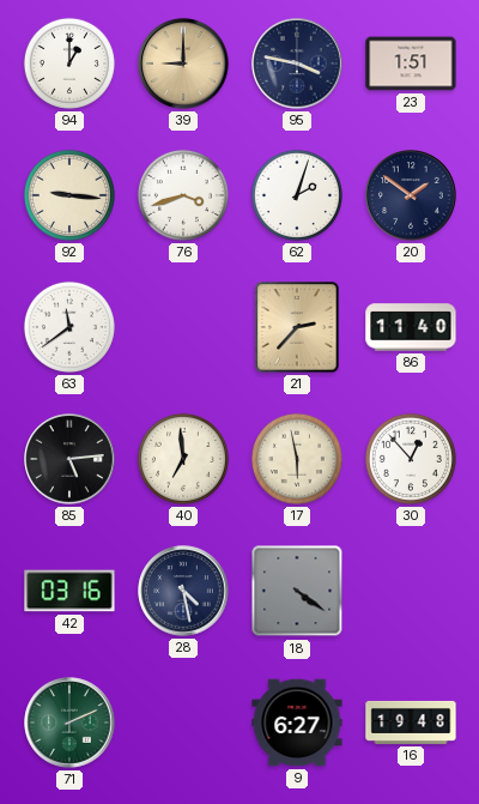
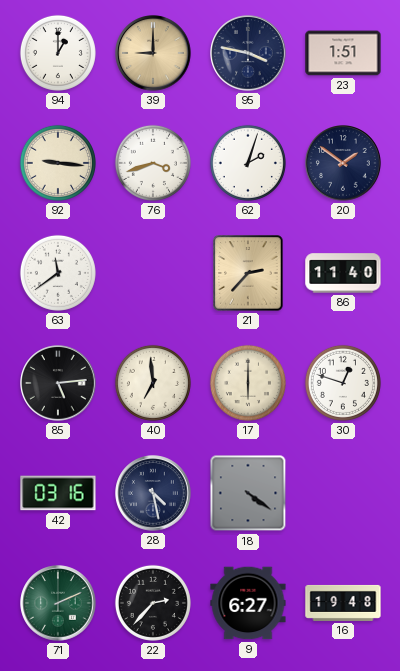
17: 5:58 -> 6:00
30: 12:53 -> 12:48
22: none -> 2:37
